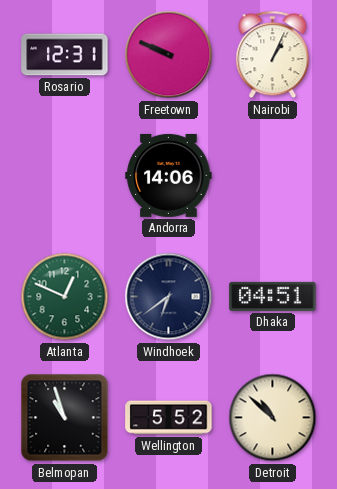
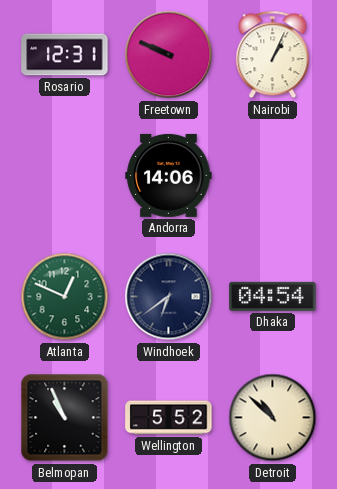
Dhaka: 04:51 -> 04:54
Belmopan: 10:57 -> 10:56
